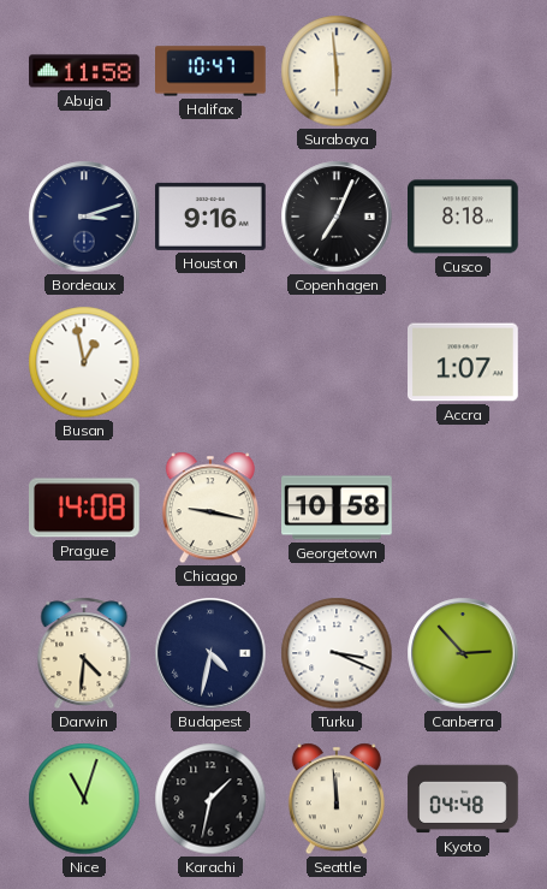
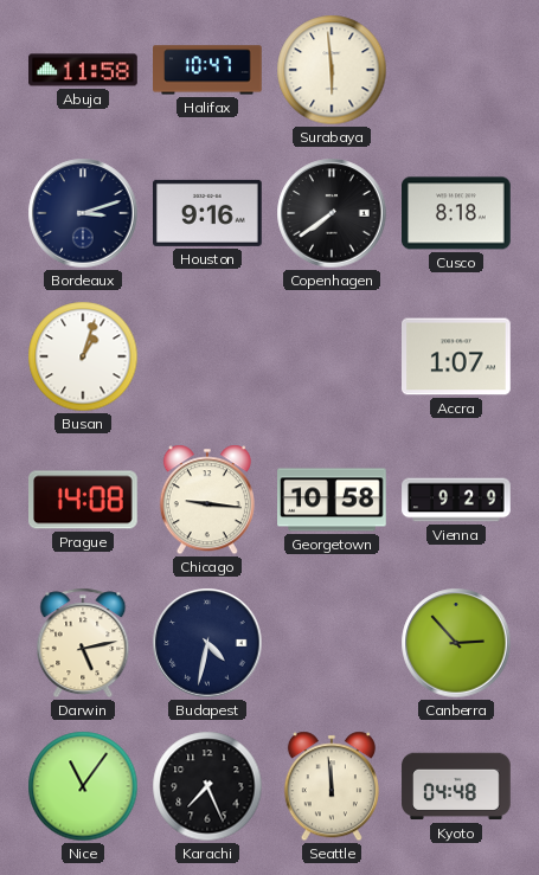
Copenhagen: 7:04 -> 7:39
Busan: 12:58 -> 1:03
Chicago: 9:17 -> 9:16
Vienna: none -> 9:29
Darwin: 4:31 -> 5:13
Turku: 3:19 -> none
Nice: 11:03 -> 11:06
Karachi: 1:32 -> 7:26
